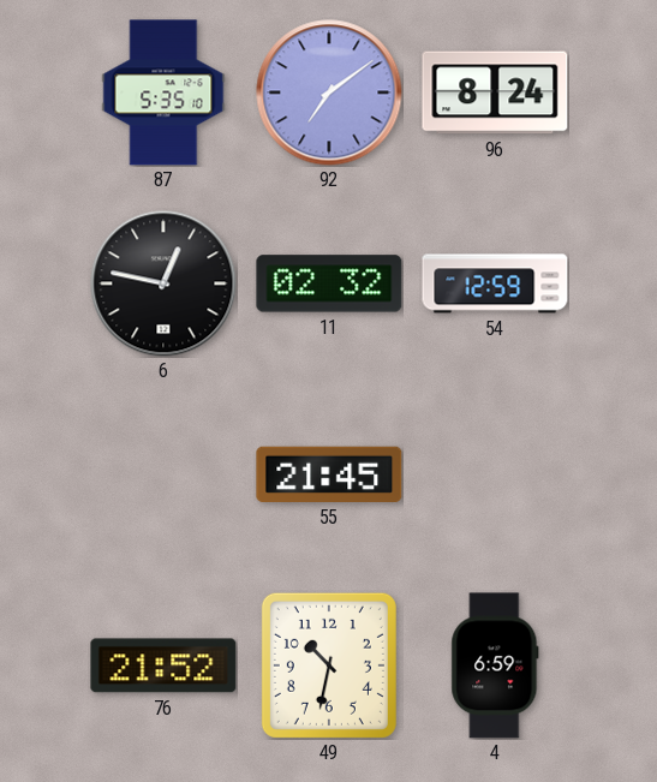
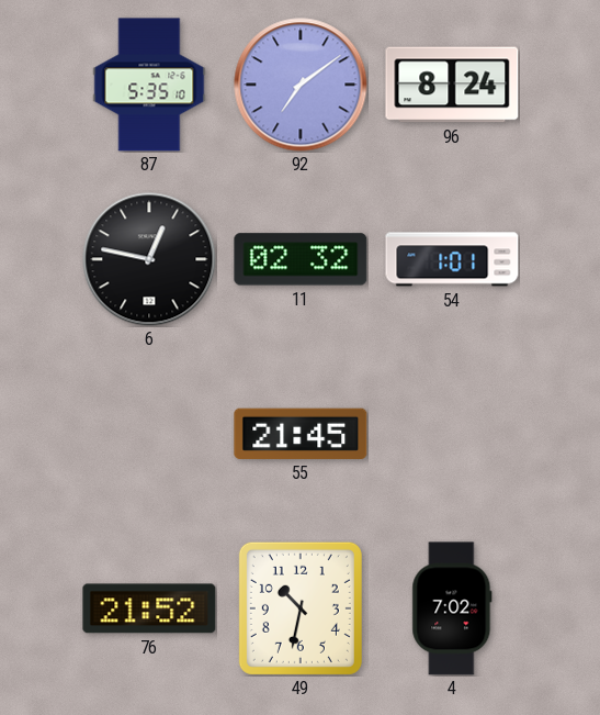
54: 12:59 -> 1:01
4: 6:59 -> 7:02
